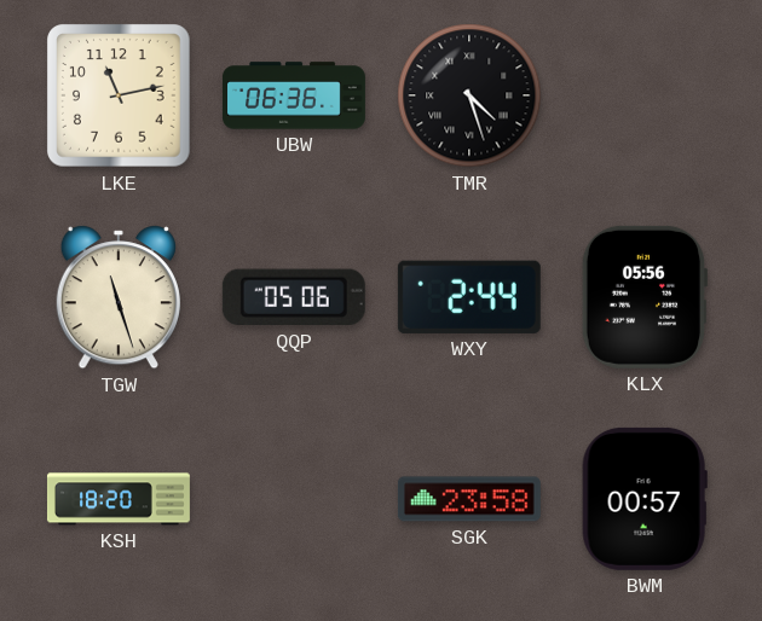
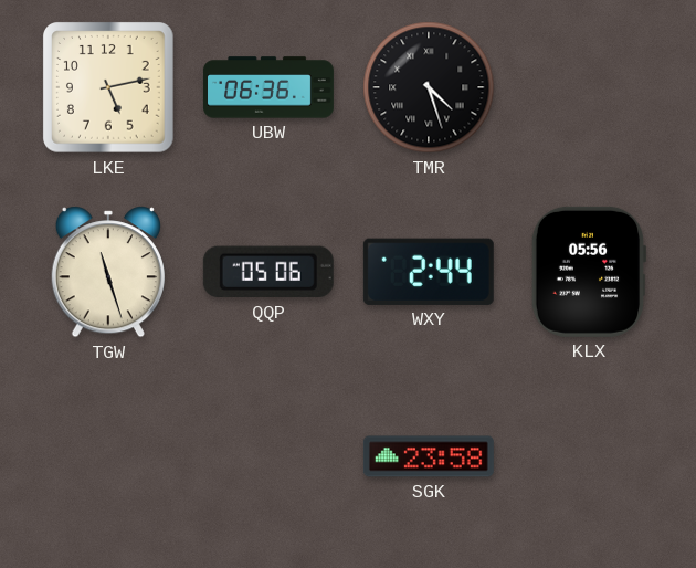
LKE: 11:13 -> 5:13
KSH: 18:20 -> none
BWM: 00:57 -> none
